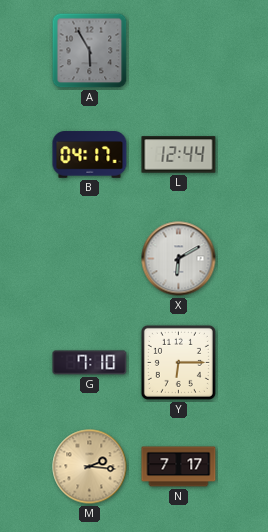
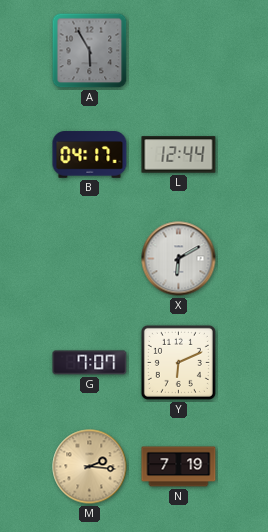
G: 7:10 -> 7:07
Y: 6:15 -> 6:11
N: 7:17 -> 7:19
